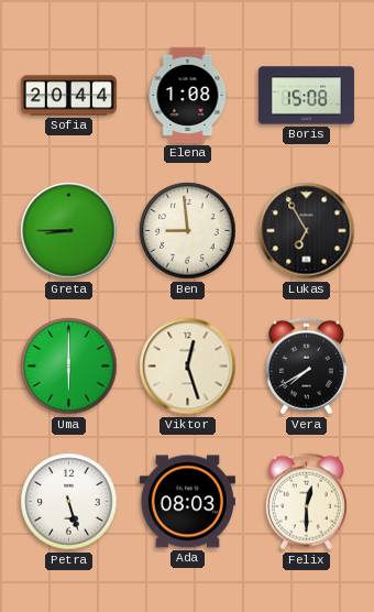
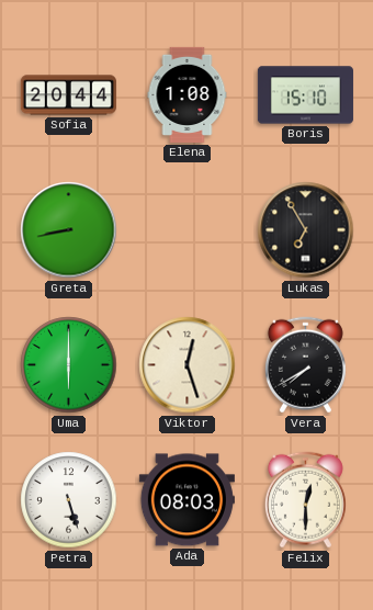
Boris: 15:08 -> 15:10
Greta: 8:45 -> 8:43
Ben: 8:59 -> none
